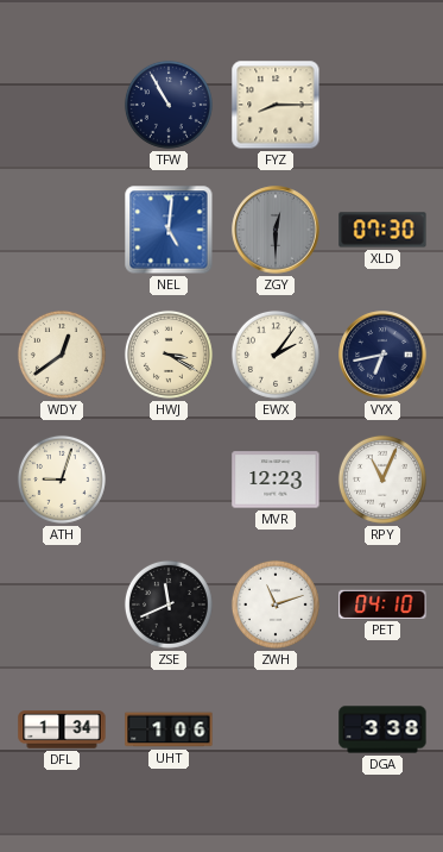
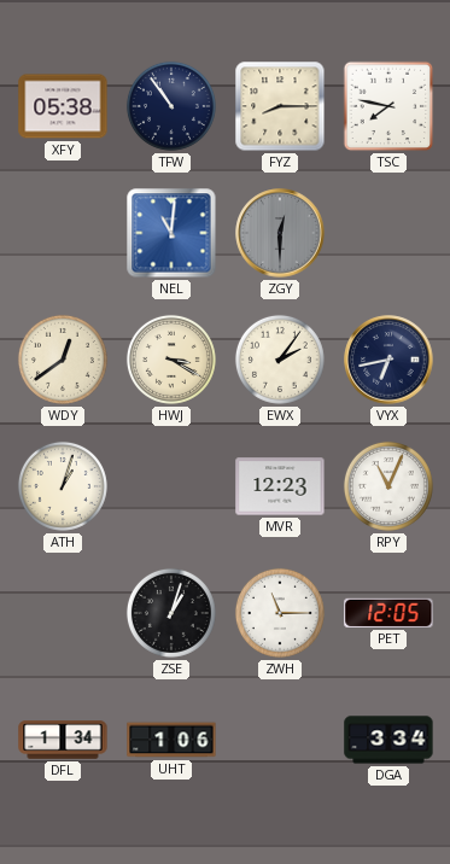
XFY: none -> 05:38
TFW: 10:55 -> 10:54
TSC: none -> 7:47
NEL: 5:01 -> 11:01
XLD: 07:30 -> none
ATH: 9:03 -> 1:03
ZSE: 11:41 -> 1:03
ZWH: 11:12 -> 11:15
PET: 04:10 -> 12:05
DGA: 3:38 -> 3:34
